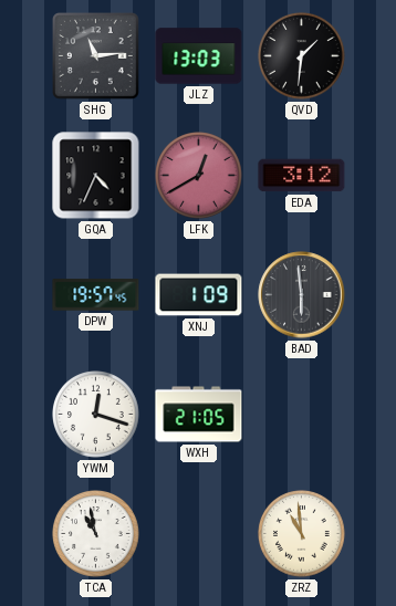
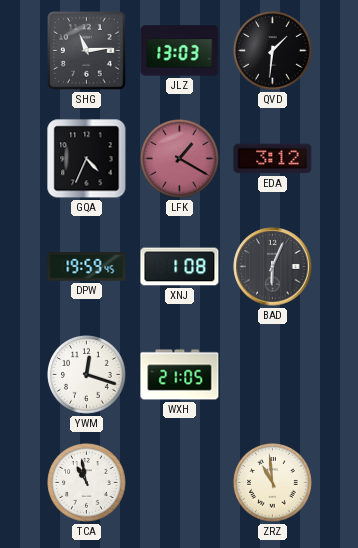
LFK: 12:40 -> 1:20
DPW: 19:57 -> 19:59
XNJ: 1:09 -> 1:08
BAD: 5:59 -> 6:04
